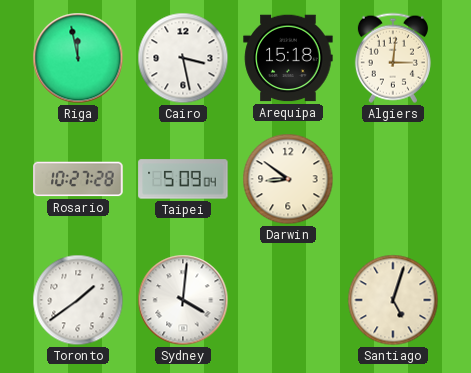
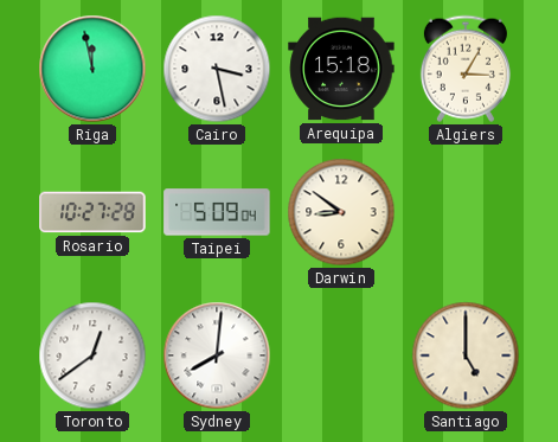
Algiers: 3:01 -> 3:05
Toronto: 1:39 -> 12:39
Sydney: 4:01 -> 8:01
Santiago: 5:03 -> 5:00
